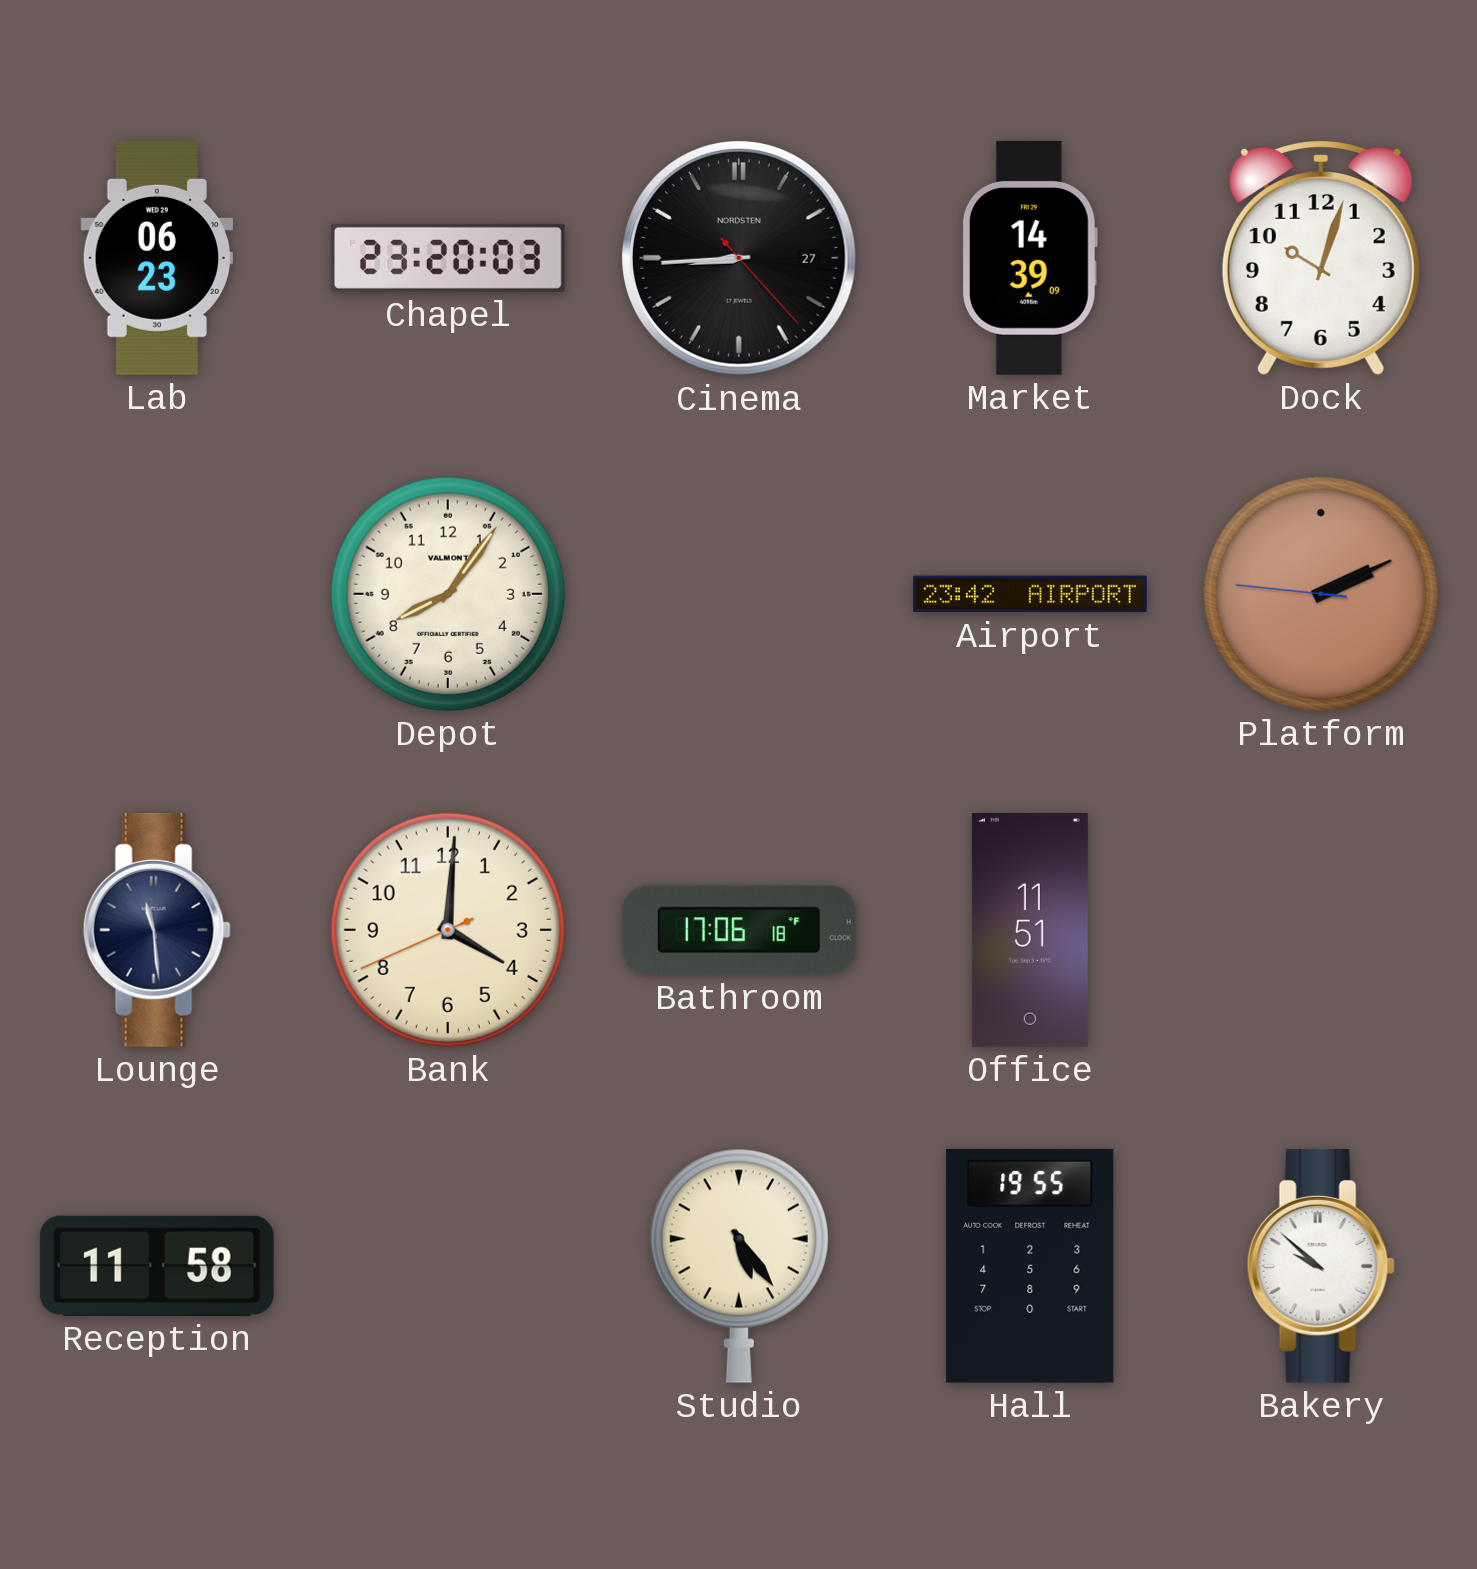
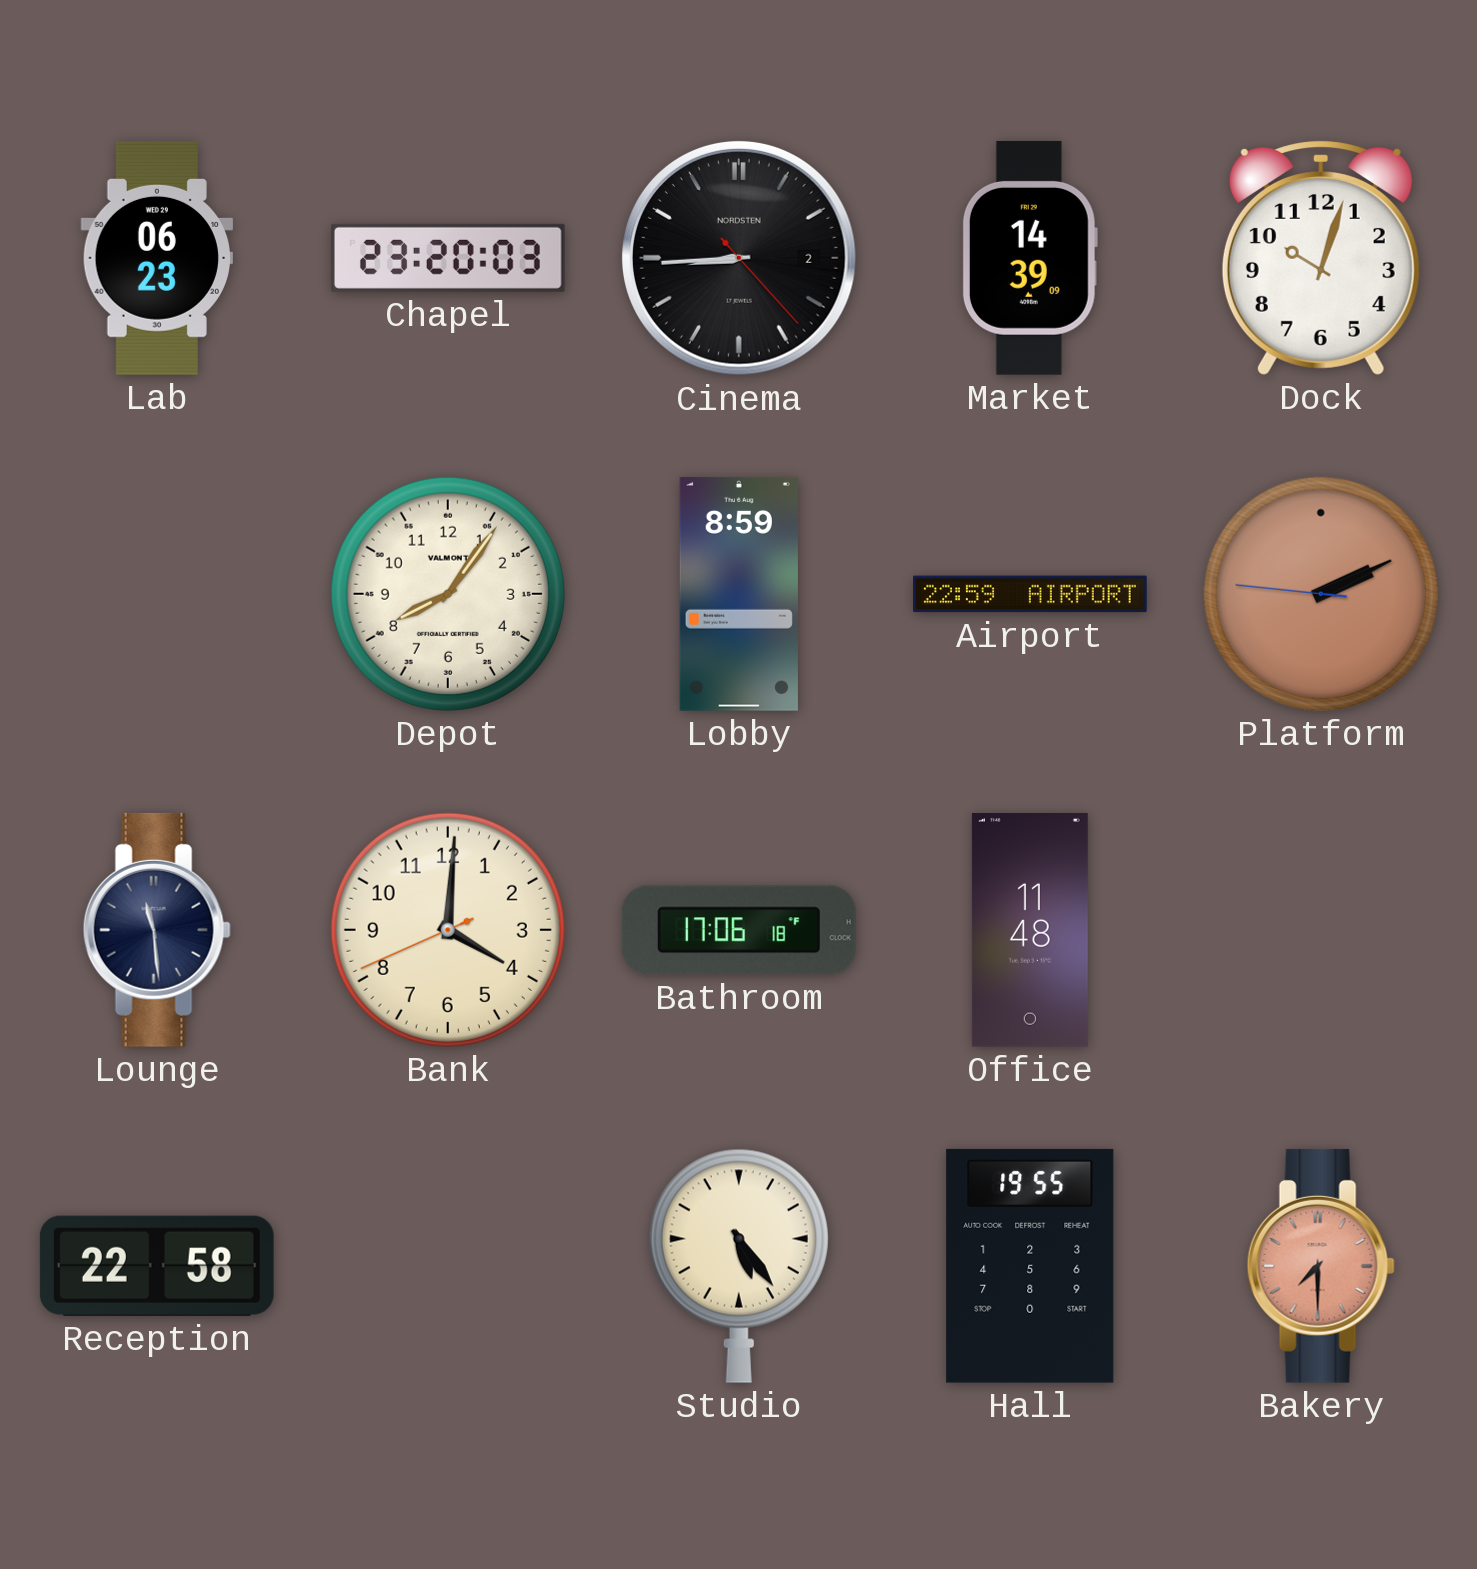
Cinema date: 27 -> 2
Lobby: none -> 8:59
Airport: 23:42 -> 22:59
Office: 11:51 -> 11:48
Reception: 11:58 -> 22:58
Bakery: 9:52 -> 7:30
Bakery dial: white -> salmon
